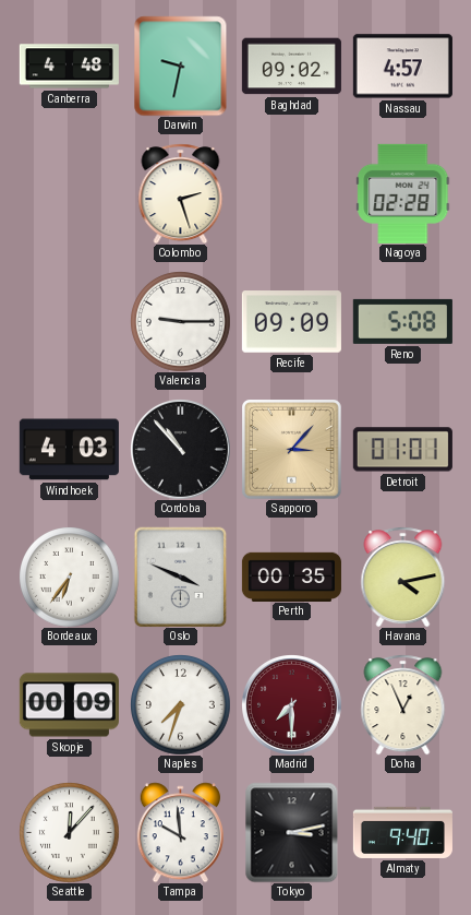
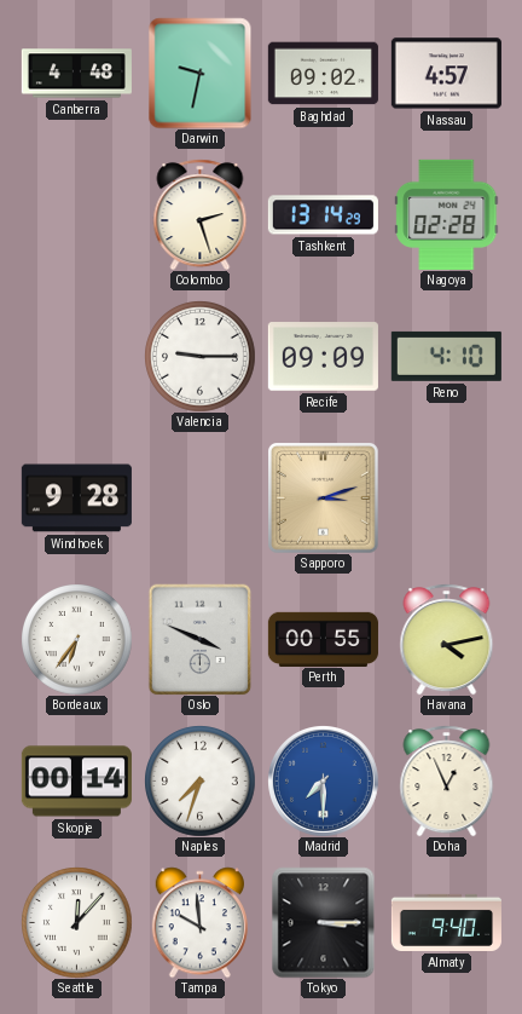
Tashkent: none -> 13:14
Reno: 5:08 -> 4:10
Windhoek: 4:03 -> 9:28
Cordoba: 10:53 -> none
Sapporo: 3:07 -> 3:12
Detroit: 01:01 -> none
Perth: 00:35 -> 00:55
Skopje: 00:09 -> 00:14
Madrid dial: burgundy -> blue
Tokyo: 3:13 -> 3:15
